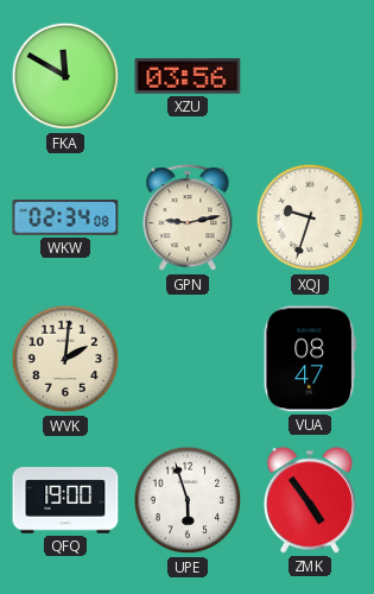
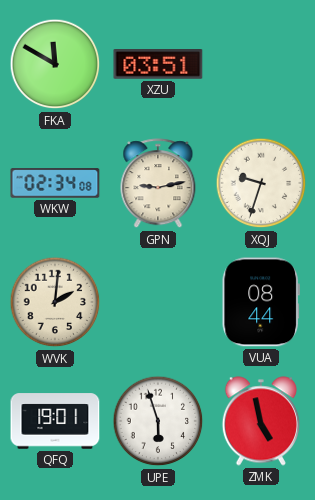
XZU: 03:56 -> 03:51
VUA: 08:47 -> 08:44
QFQ: 19:00 -> 19:01
ZMK: 4:54 -> 4:58
